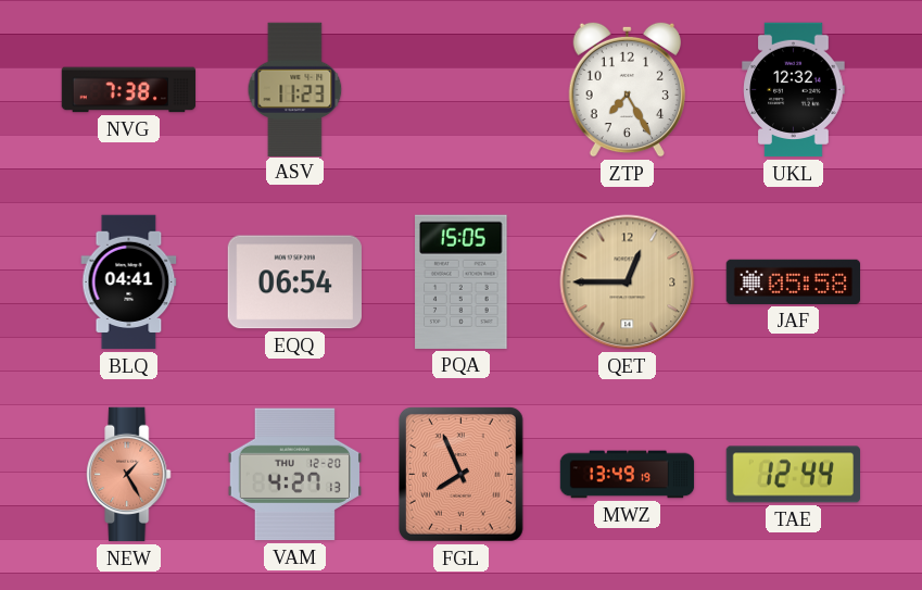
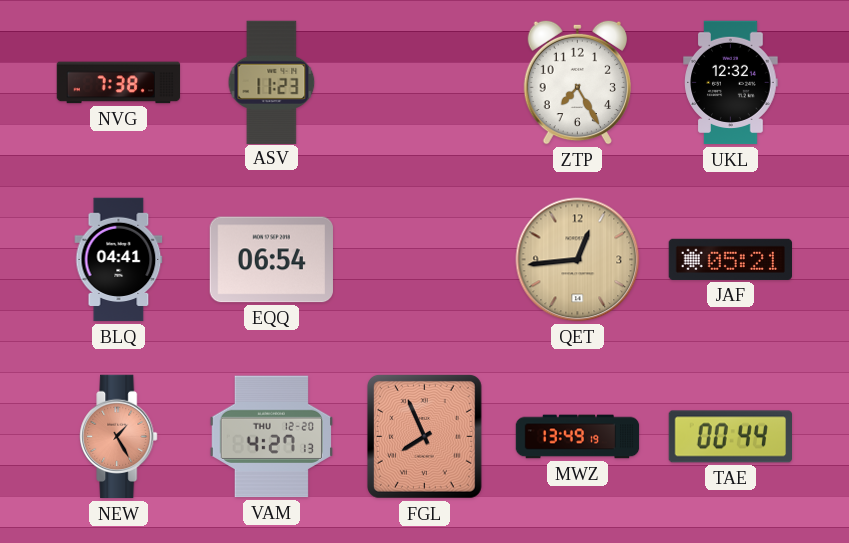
PQA: 15:05 -> none
QET: 12:45 -> 12:44
JAF: 05:58 -> 05:21
TAE: 12:44 -> 00:44
